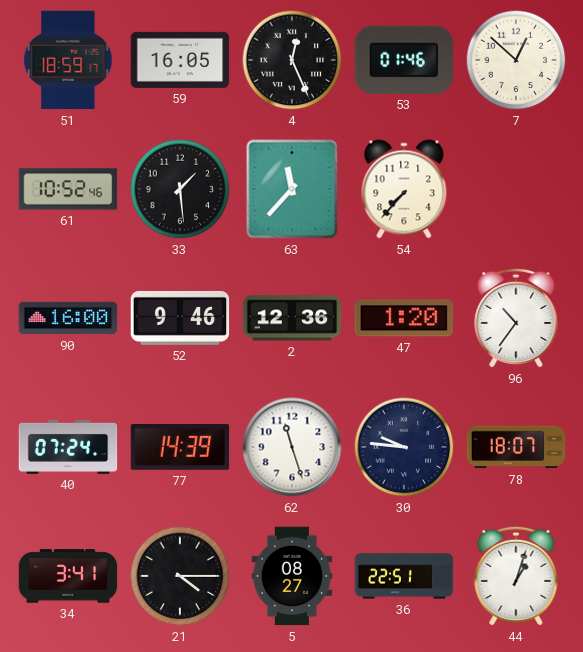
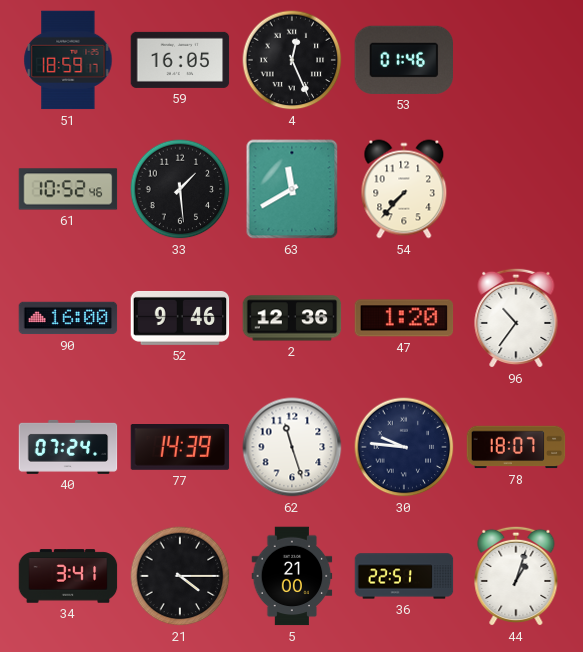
7: 12:52 -> none
63: 11:37 -> 11:40
5: 08:27 -> 21:00
